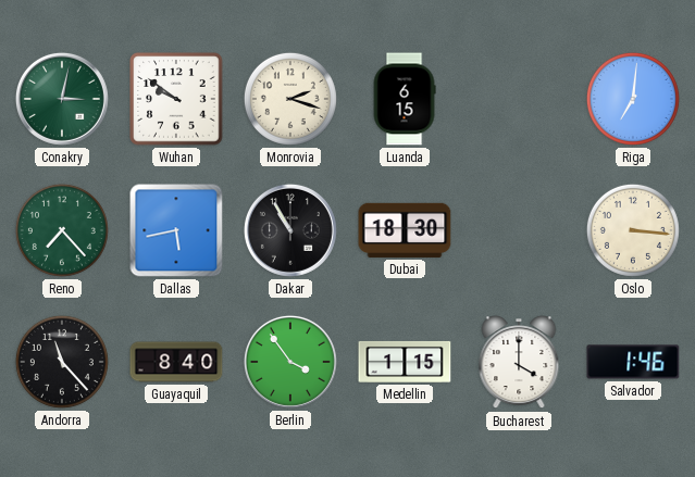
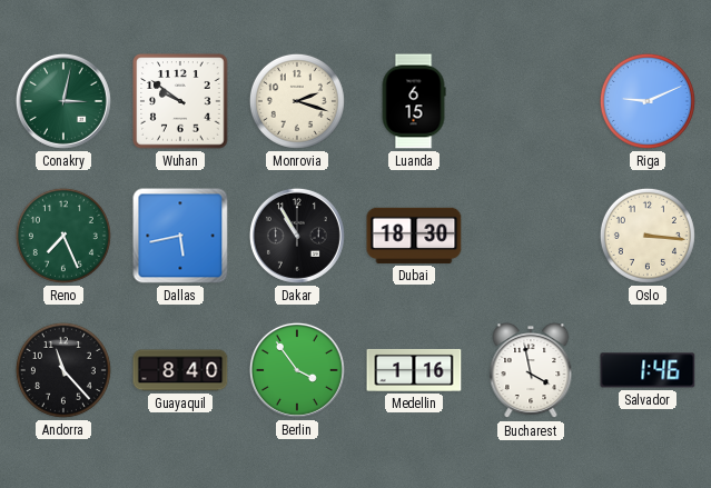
Riga: 7:01 -> 9:11
Reno: 7:23 -> 7:26
Medellin: 1:15 -> 1:16
Bucharest: 4:00 -> 3:58
